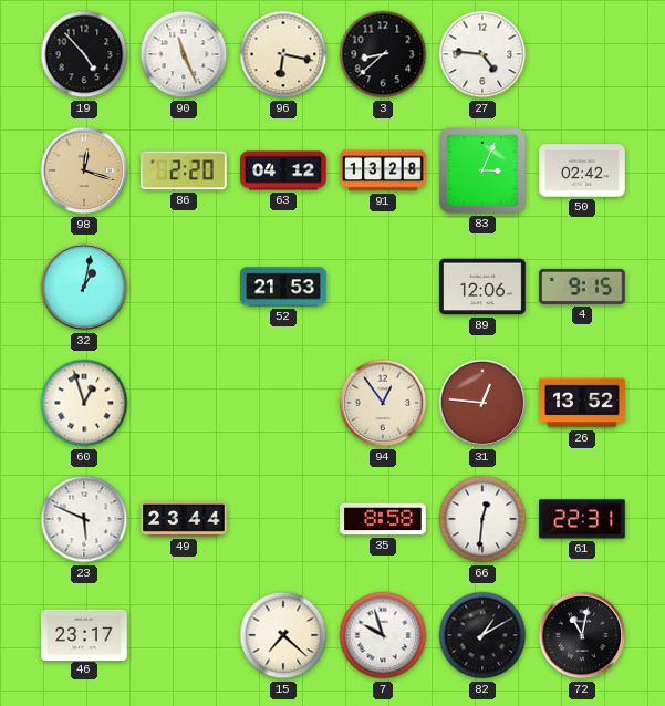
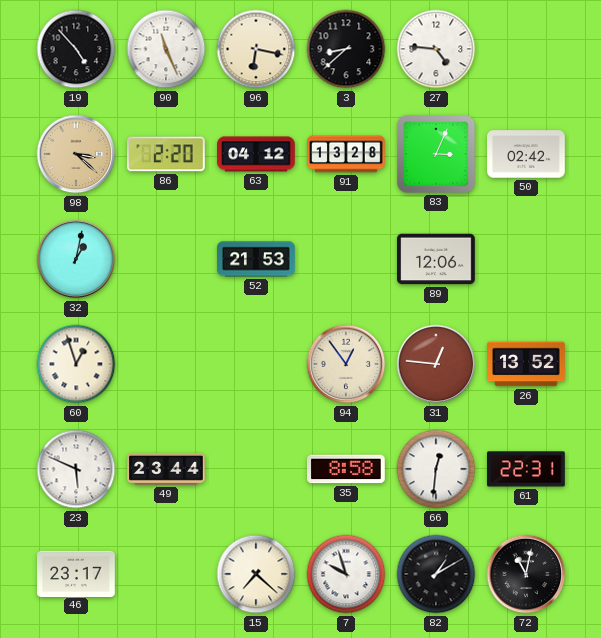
98: 12:18 -> 3:22
4: 9:15 -> none
